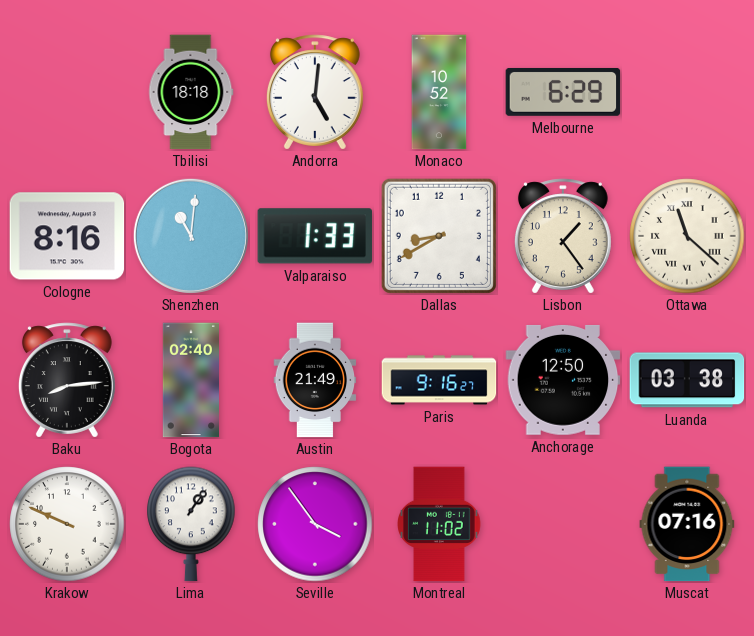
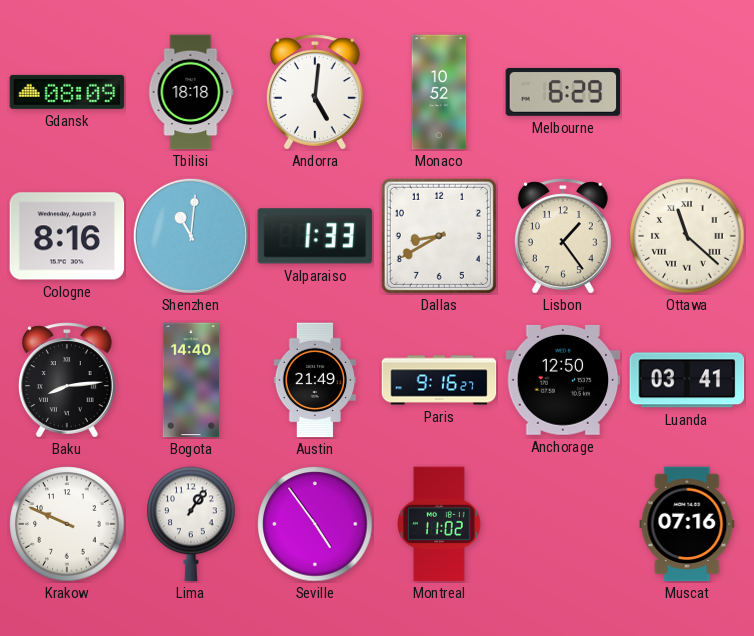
Gdansk: none -> 08:09
Bogota: 02:40 -> 14:40
Luanda: 03:38 -> 03:41
Seville: 3:54 -> 4:54
